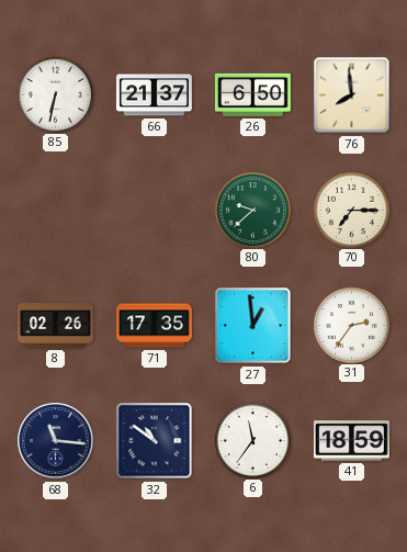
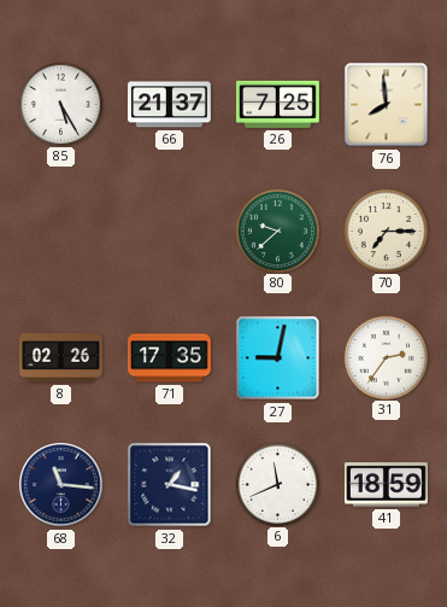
85: 6:32 -> 5:25
26: 6:50 -> 7:25
27: 12:59 -> 9:02
32: 10:51 -> 1:17
6: 11:36 -> 11:41
